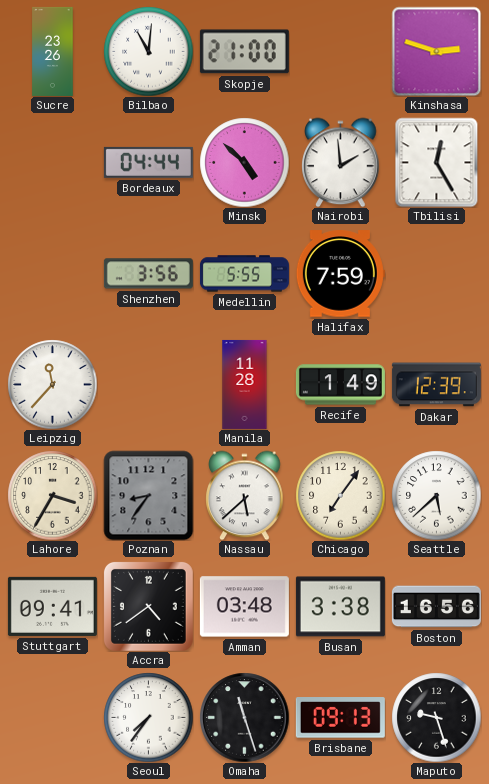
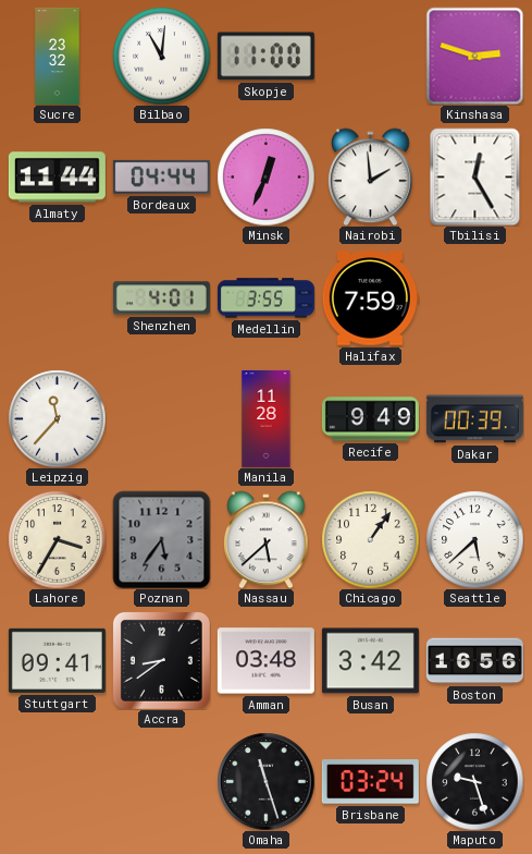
Sucre: 23:26 -> 23:32
Skopje: 21:00 -> 11:00
Almaty: none -> 11:44
Minsk: 4:52 -> 12:34
Shenzhen: 3:56 -> 4:01
Medellin: 5:55 -> 3:55
Recife: 1:49 -> 9:49
Dakar: 12:39 -> 00:39
Poznan: 8:36 -> 5:36
Chicago: 7:06 -> 1:06
Accra: 4:39 -> 8:39
Busan: 3:38 -> 3:42
Seoul: 7:36 -> none
Brisbane: 09:13 -> 03:24
